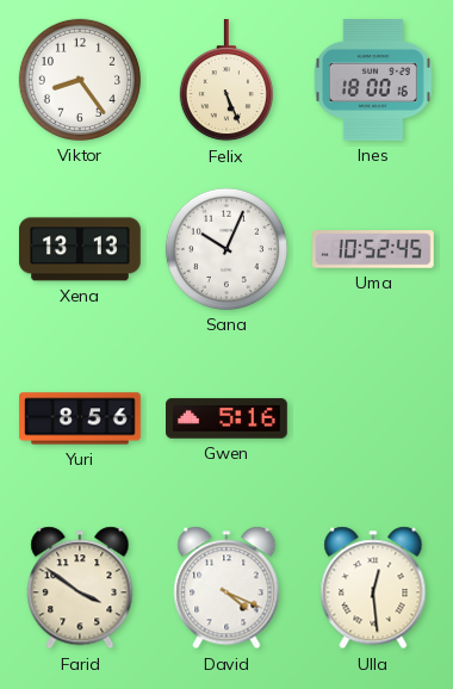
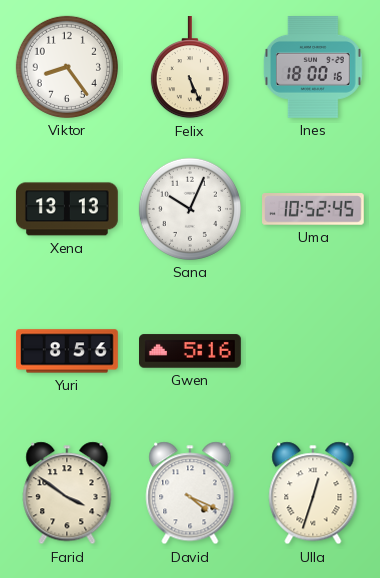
Ulla: 12:29 -> 12:33
